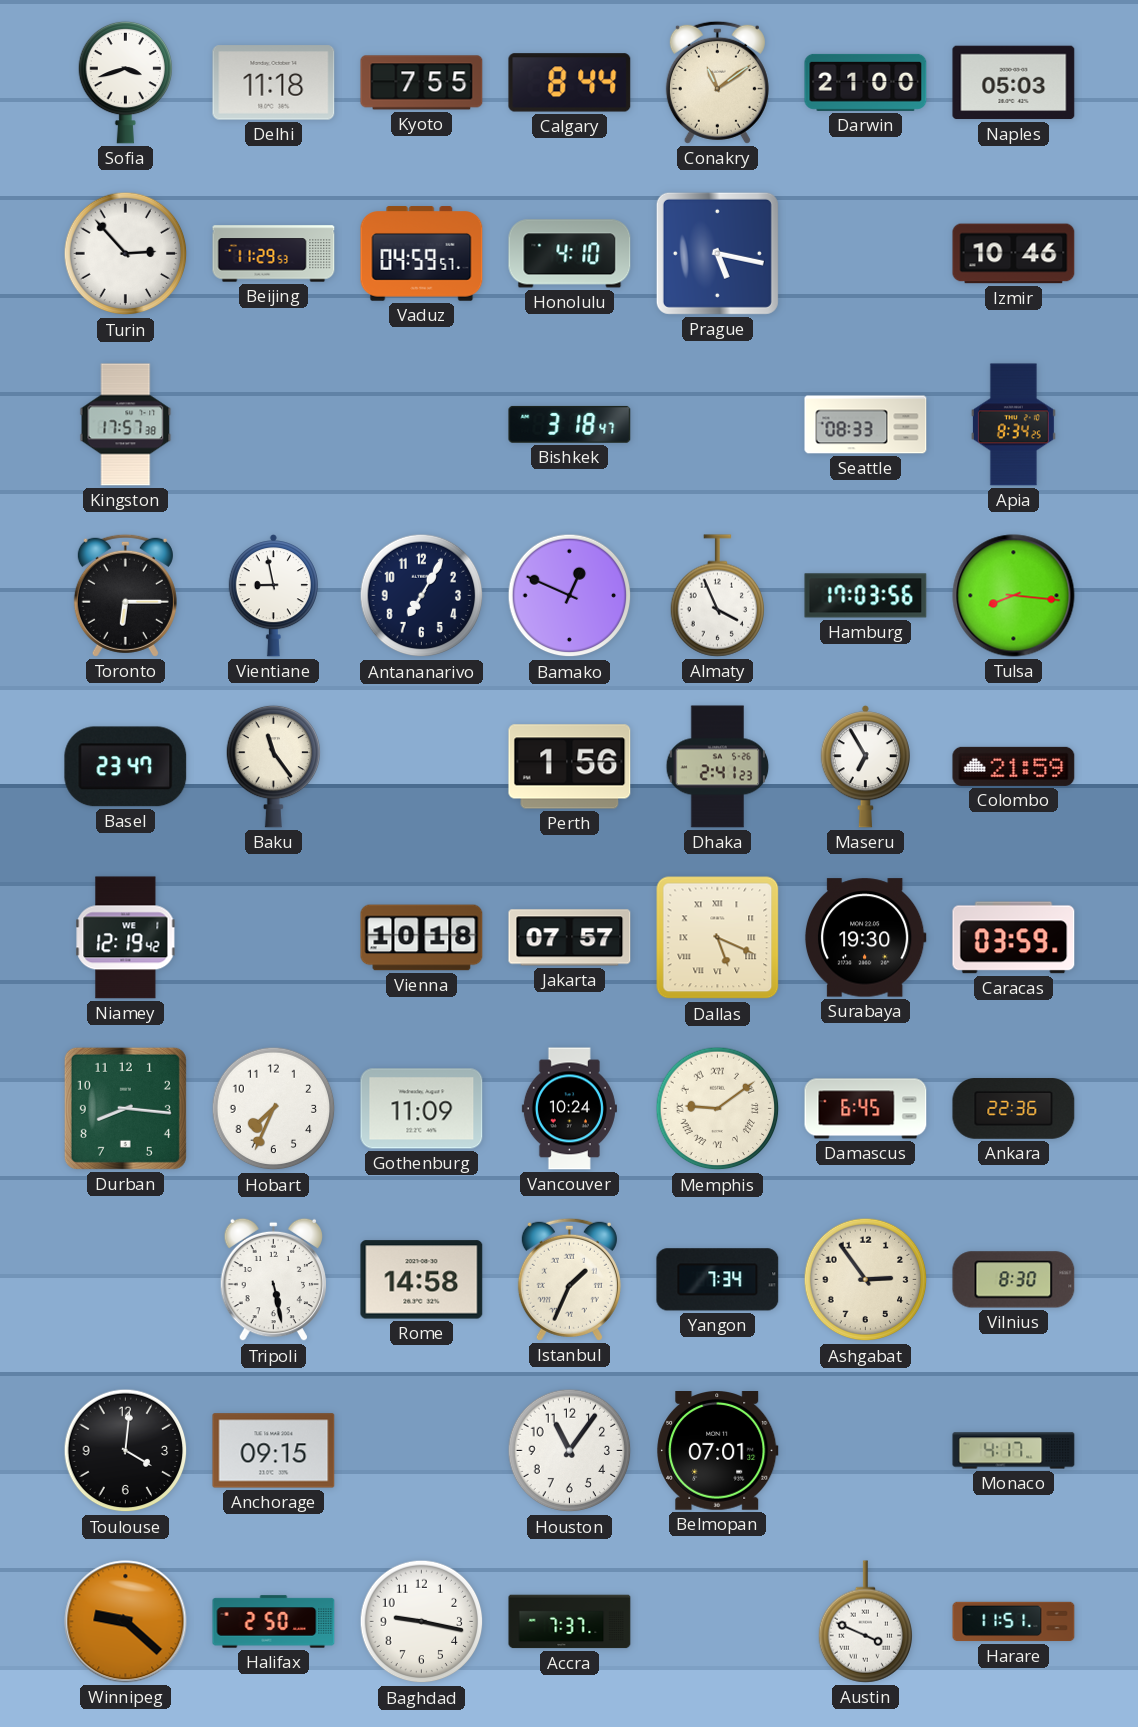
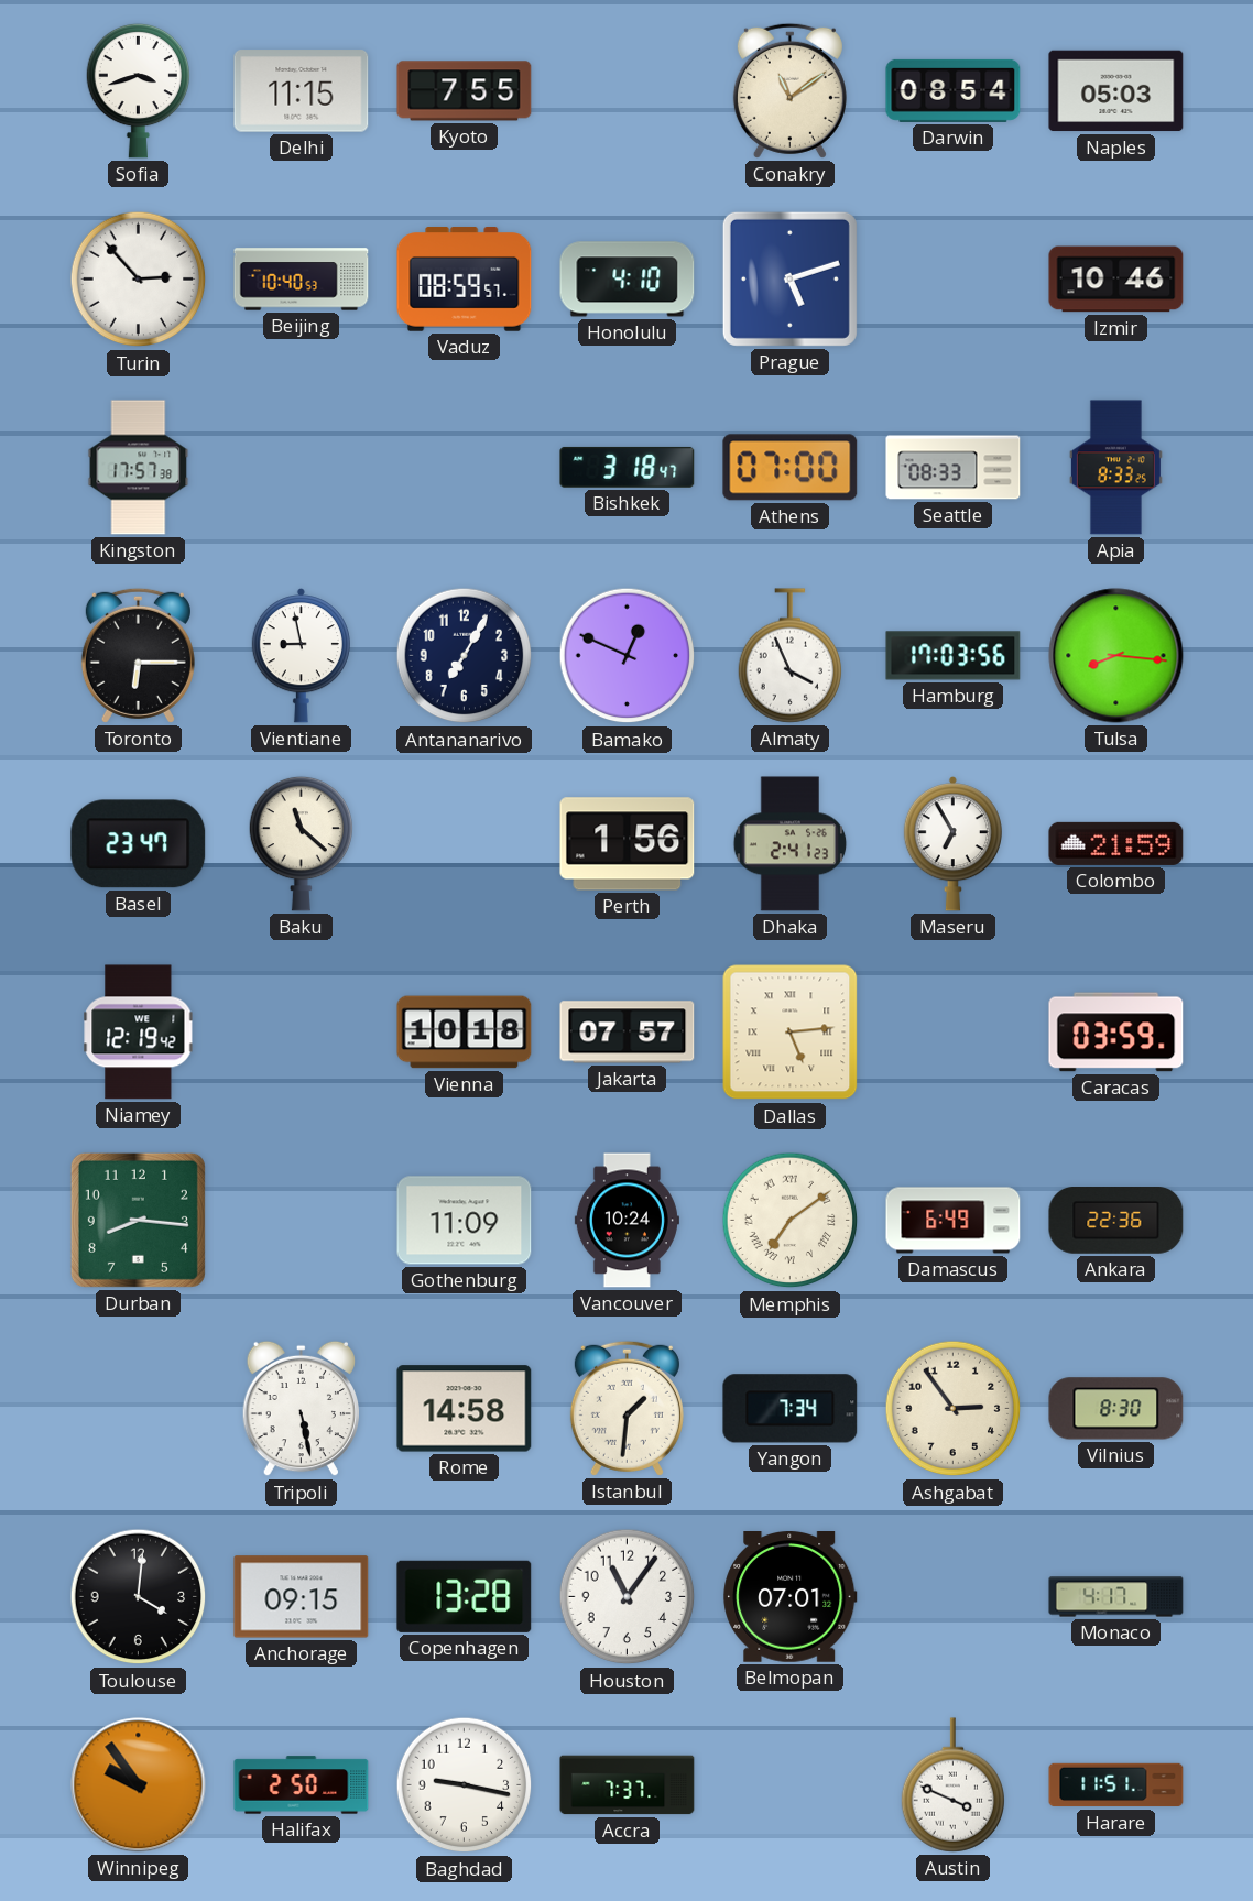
Delhi: 11:18 -> 11:15
Calgary: 8:44 -> none
Darwin: 21:00 -> 08:54
Beijing: 11:29 -> 10:40
Vaduz: 04:59 -> 08:59
Prague: 5:17 -> 5:12
Athens: none -> 07:00
Apia: 8:34 -> 8:33
Baku: 11:24 -> 11:22
Dallas: 5:19 -> 5:14
Surabaya: 19:30 -> none
Hobart: 7:34 -> none
Memphis: 9:09 -> 7:09
Damascus: 6:45 -> 6:49
Istanbul: 1:34 -> 1:31
Copenhagen: none -> 13:28
Winnipeg: 9:22 -> 9:54
